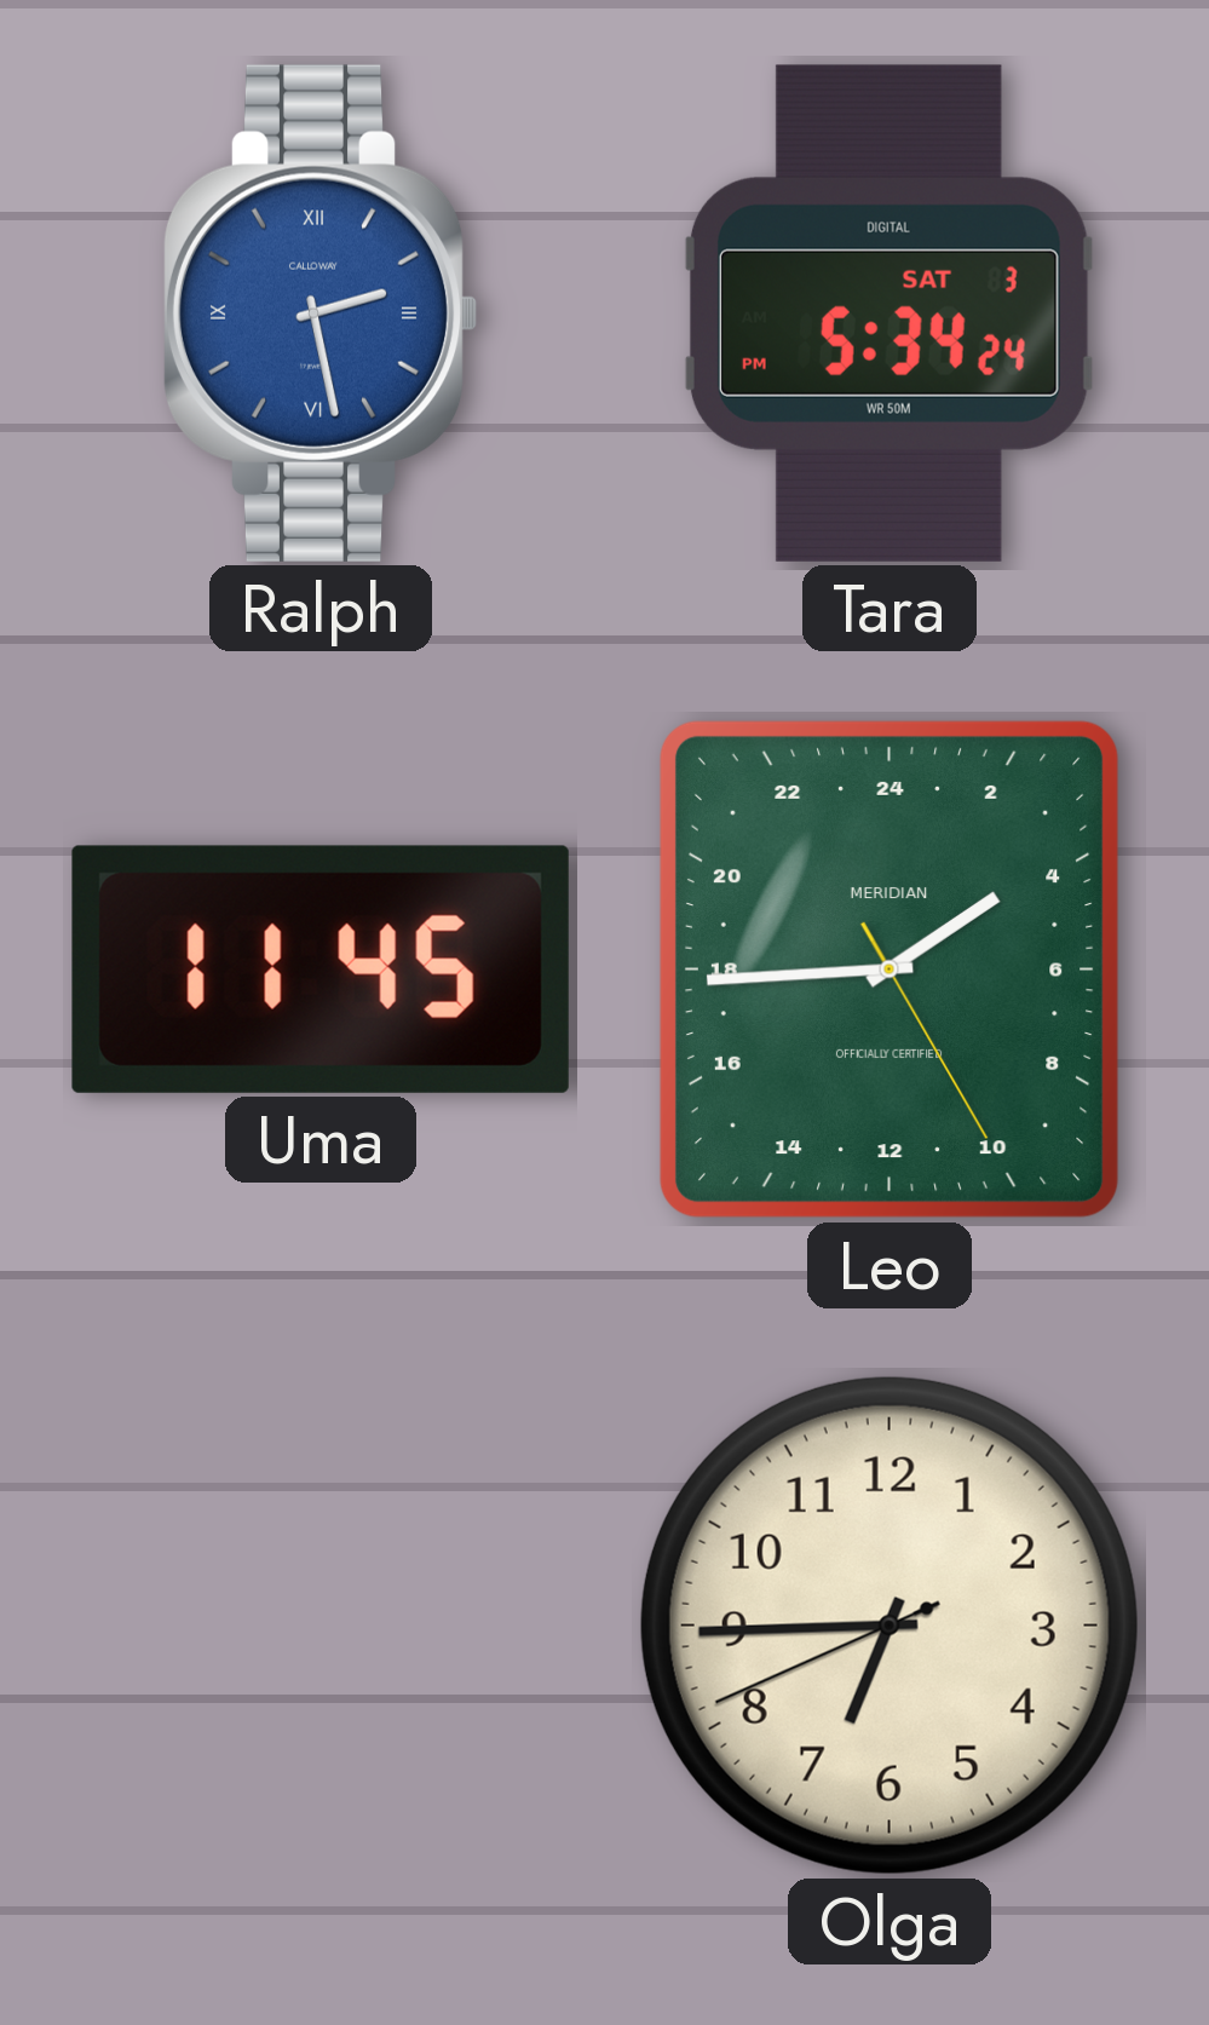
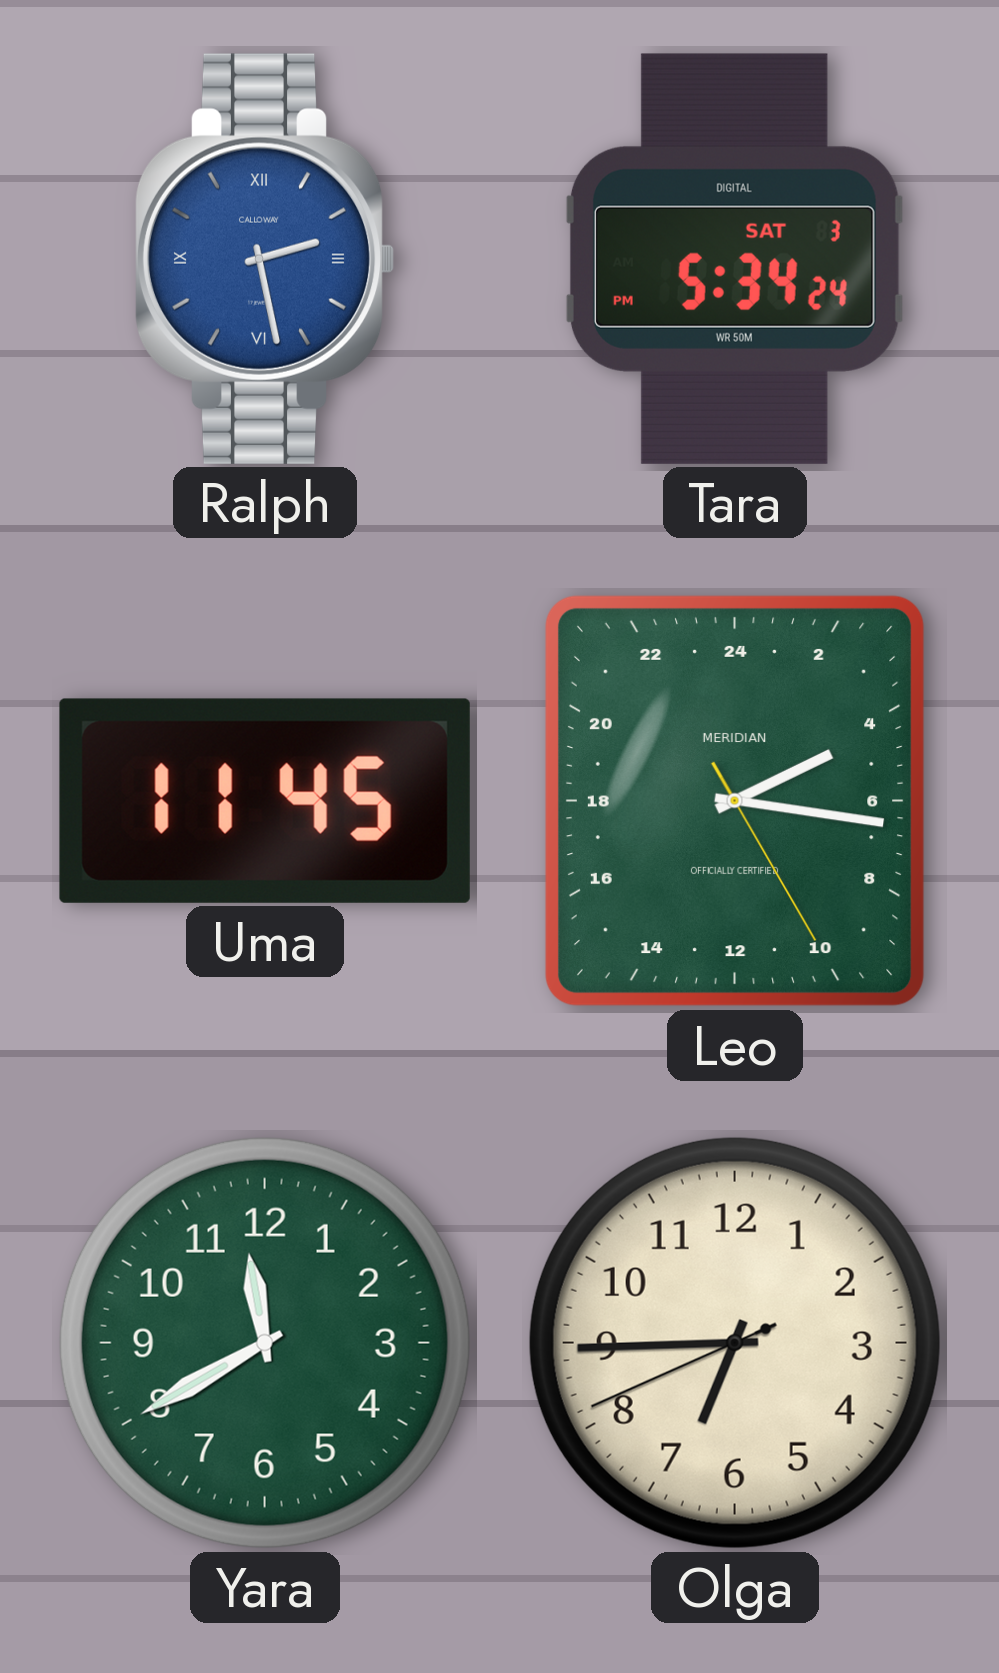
Leo: 3:44 -> 4:16
Yara: none -> 11:40
